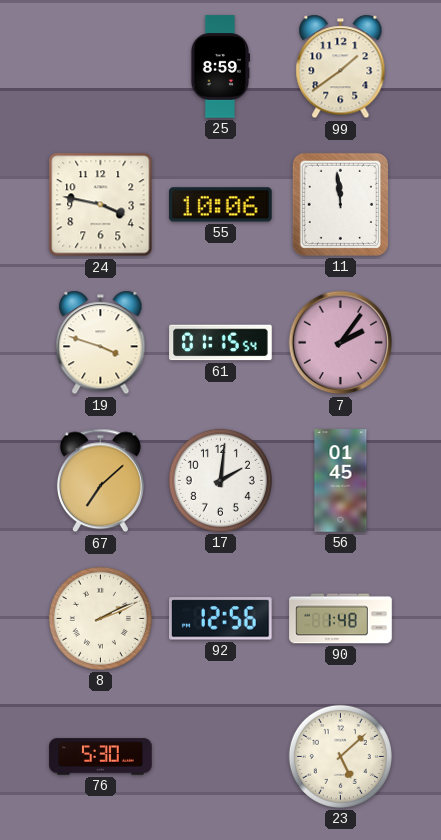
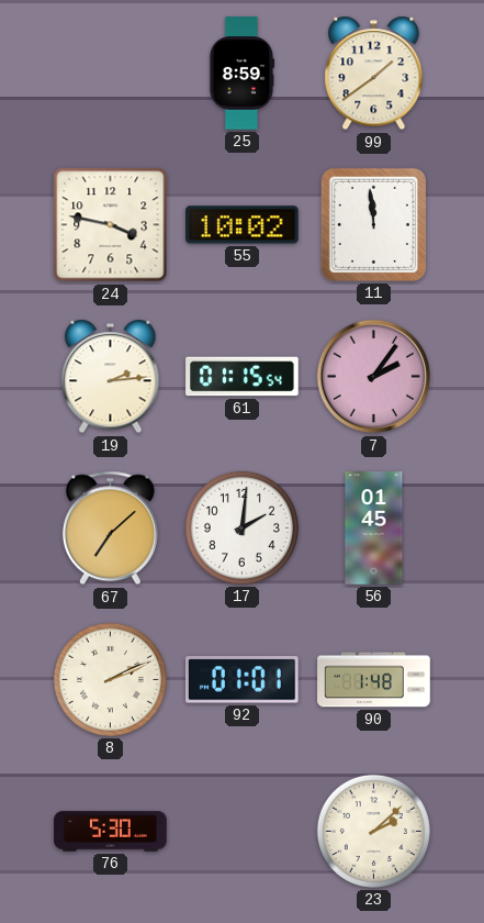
55: 10:06 -> 10:02
19: 3:48 -> 2:14
92: 12:56 -> 01:01
23: 5:08 -> 2:08
